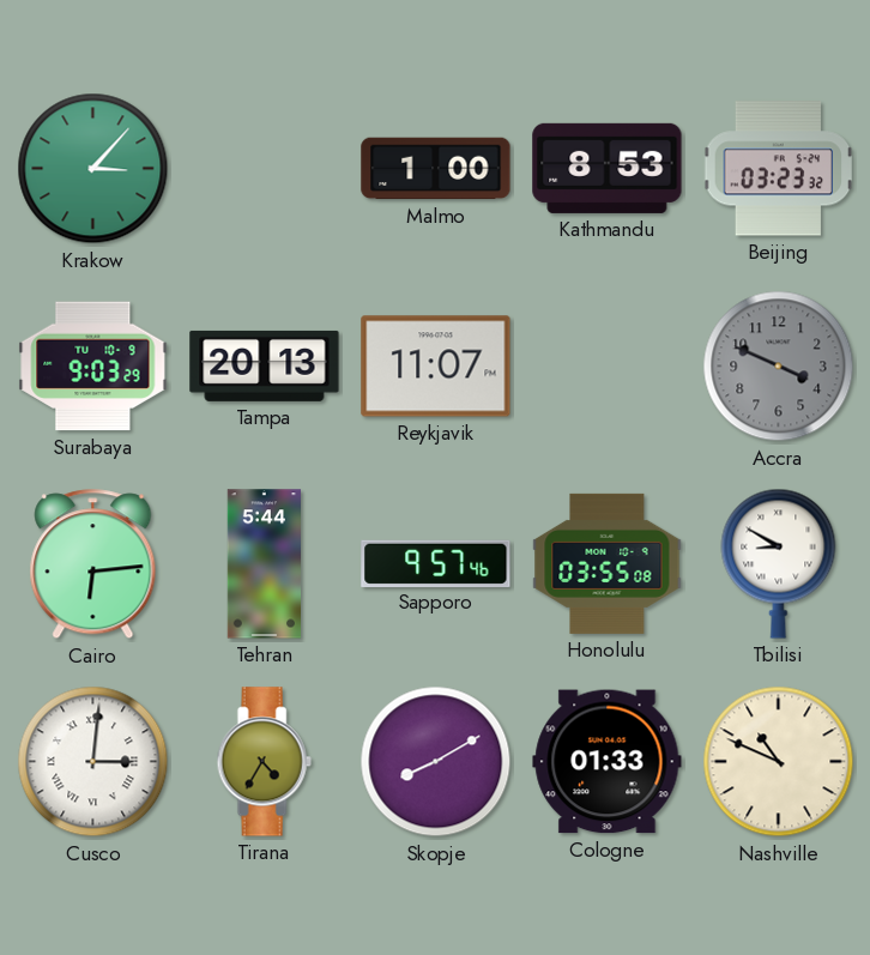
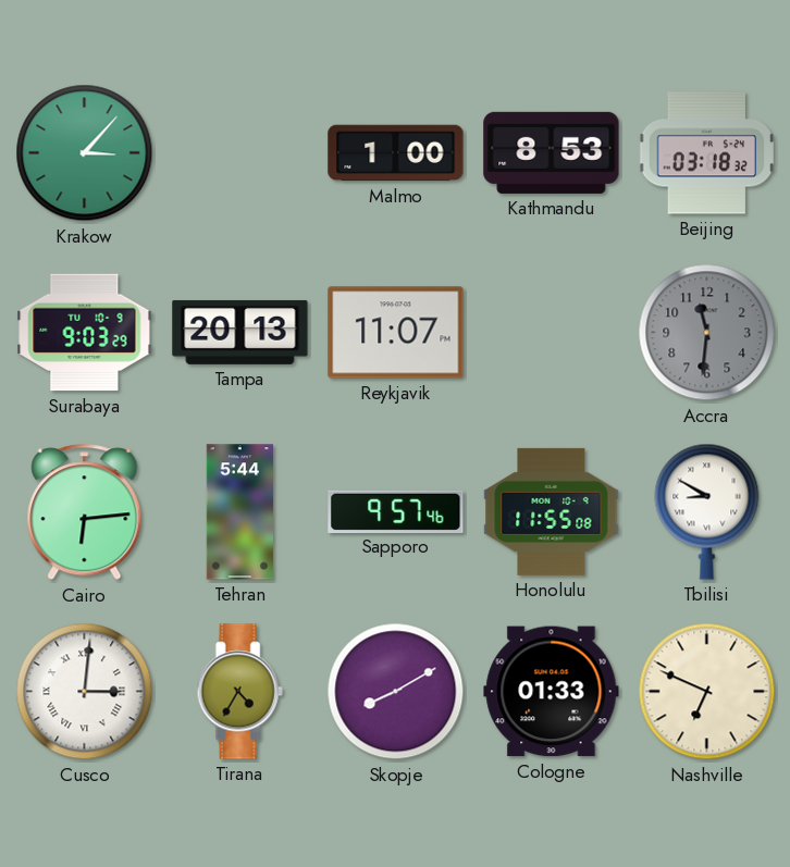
Beijing: 03:23 -> 03:18
Accra: 3:49 -> 11:31
Honolulu: 03:55 -> 11:55
Nashville: 10:49 -> 6:49
